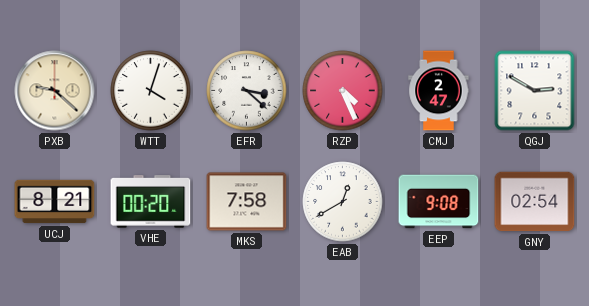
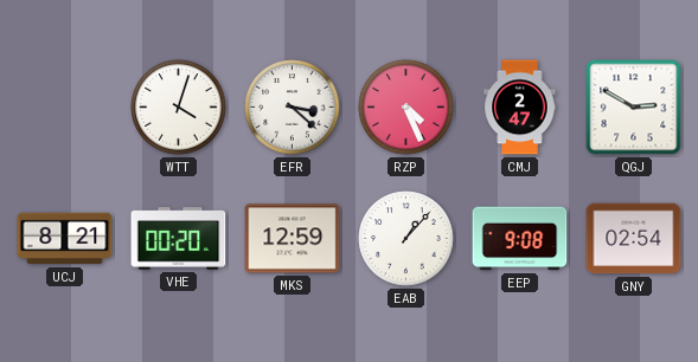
PXB: 9:22 -> none
MKS: 7:58 -> 12:59
EAB: 12:40 -> 1:07
